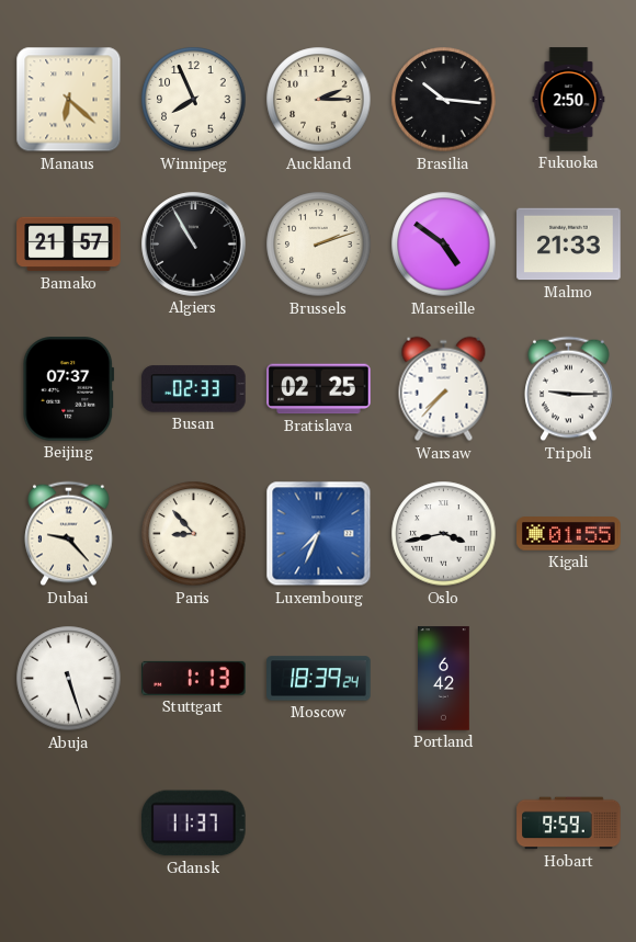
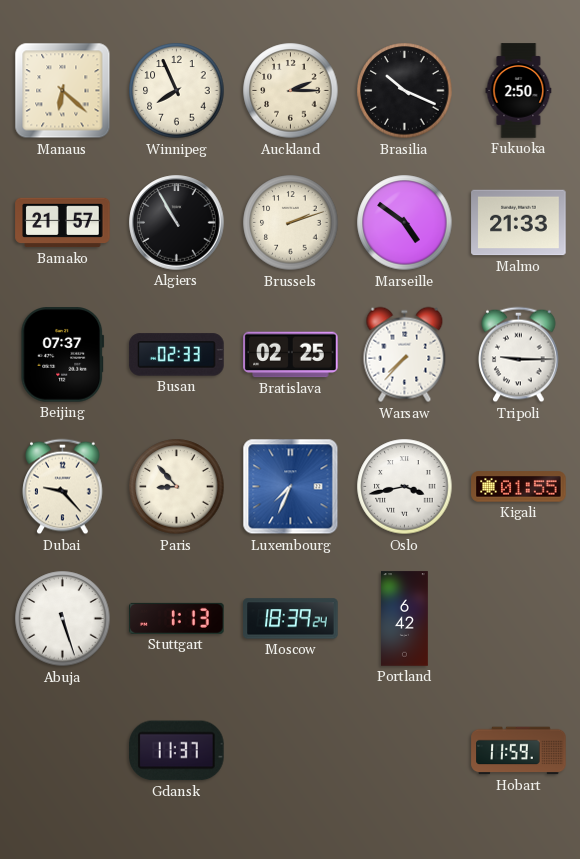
Brasilia: 10:16 -> 10:19
Hobart: 9:59 -> 11:59
